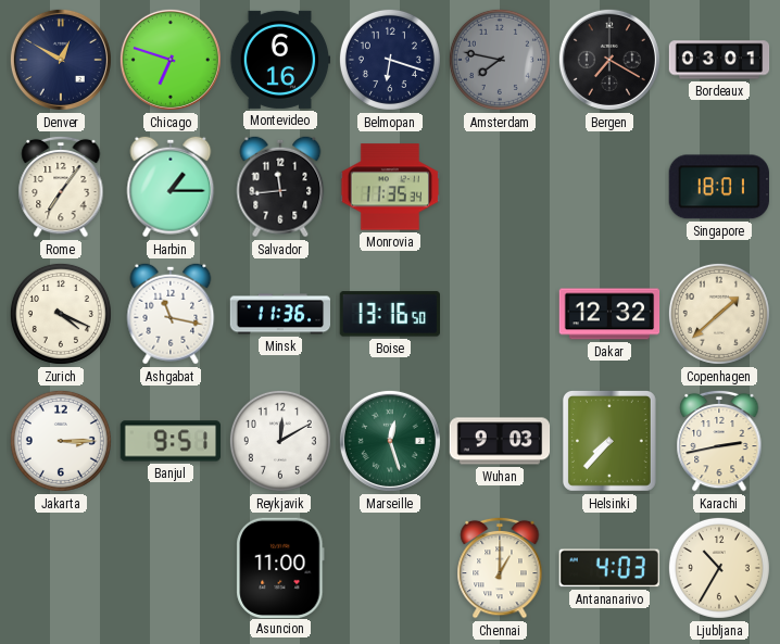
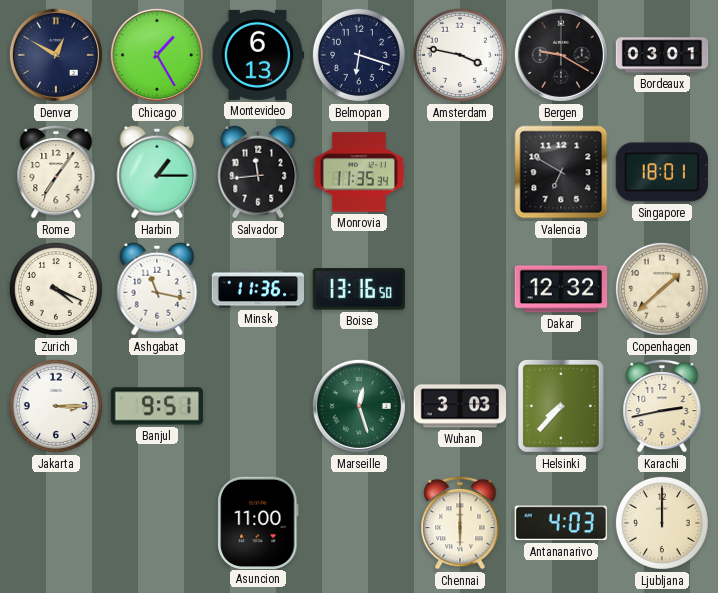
Chicago: 6:48 -> 1:25
Montevideo: 6:16 -> 6:13
Amsterdam: 7:47 -> 3:47
Amsterdam dial: grey -> white
Bergen: 7:20 -> 9:20
Valencia: none -> 6:50
Reykjavik: 12:10 -> none
Wuhan: 9:03 -> 3:03
Chennai: 1:00 -> 6:00
Ljubljana: 10:35 -> 12:00
